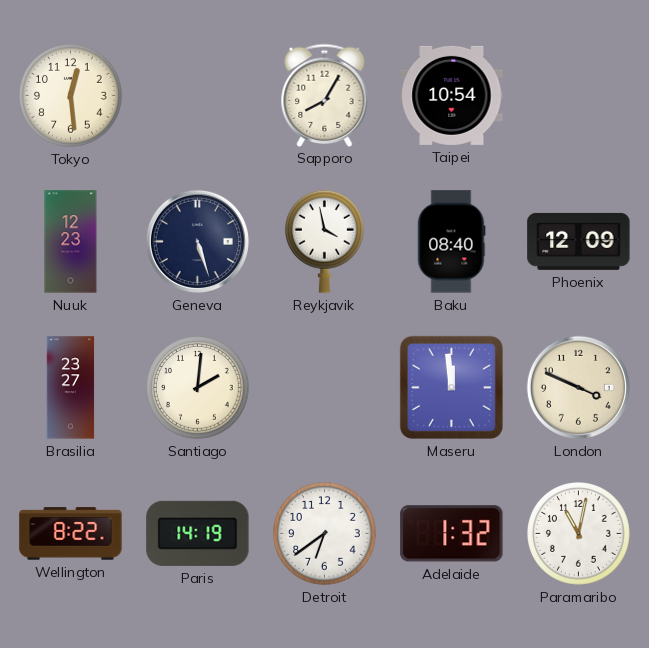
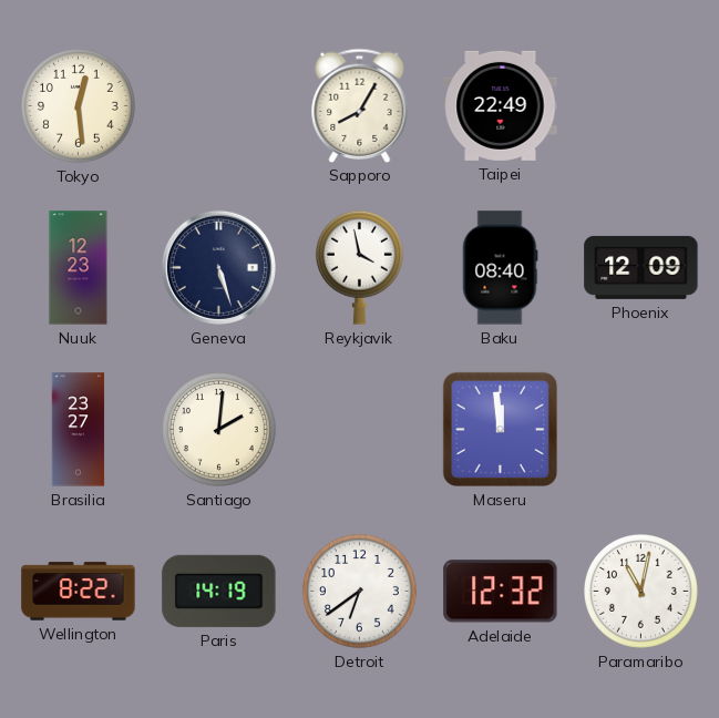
Taipei: 10:54 -> 22:49
London: 3:49 -> none
Adelaide: 1:32 -> 12:32
